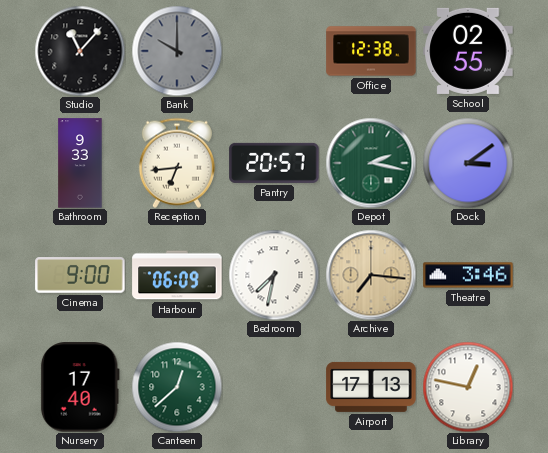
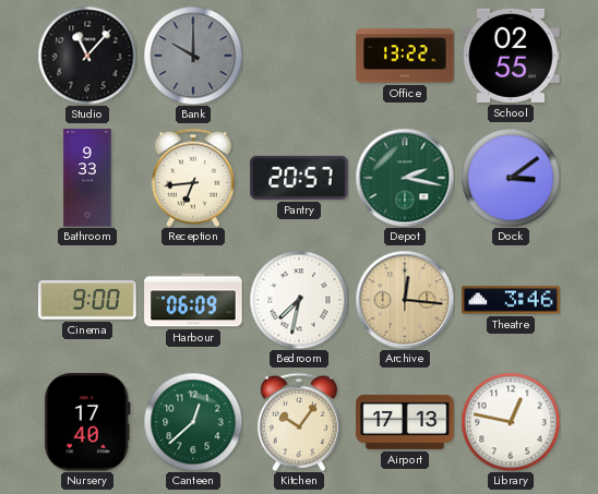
Office: 12:38 -> 13:22
Archive: 7:16 -> 12:16
Kitchen: none -> 10:06
